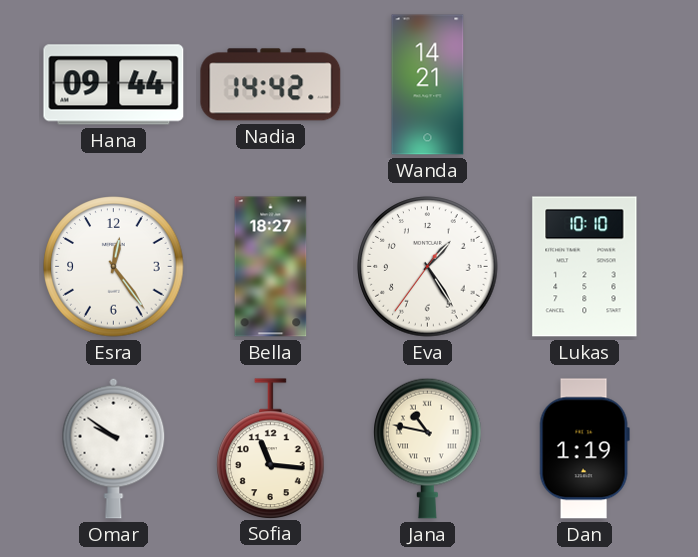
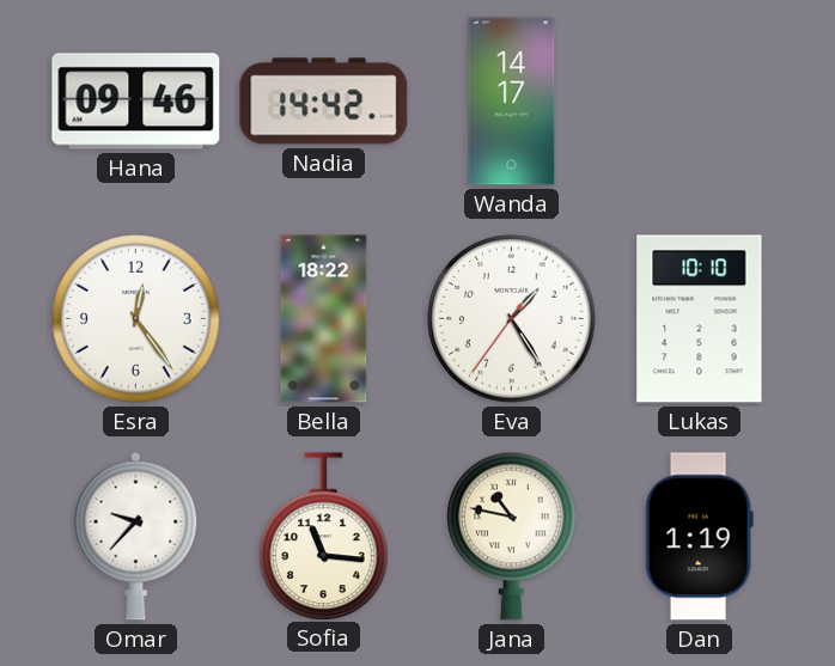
Hana: 09:44 -> 09:46
Wanda: 14:21 -> 14:17
Bella: 18:27 -> 18:22
Omar: 9:51 -> 9:37
